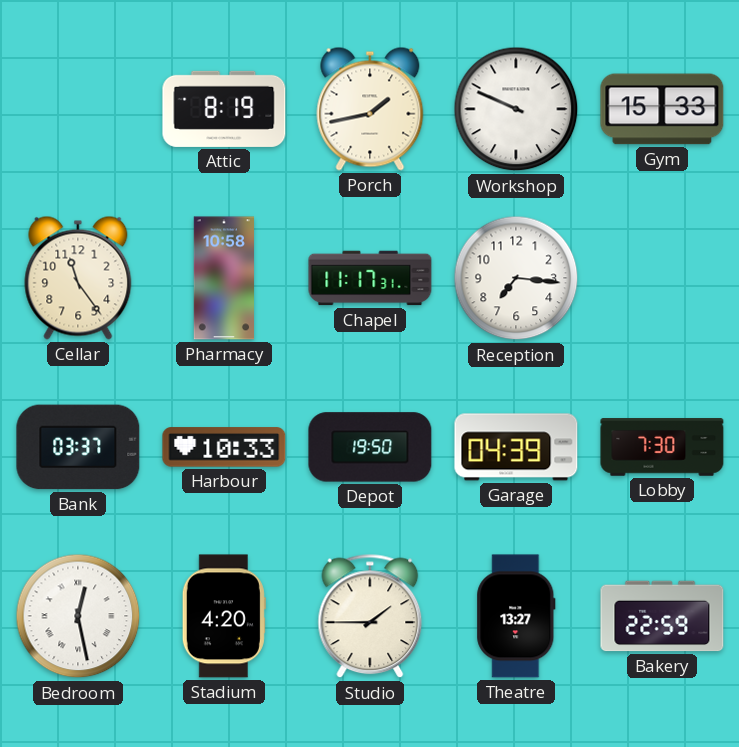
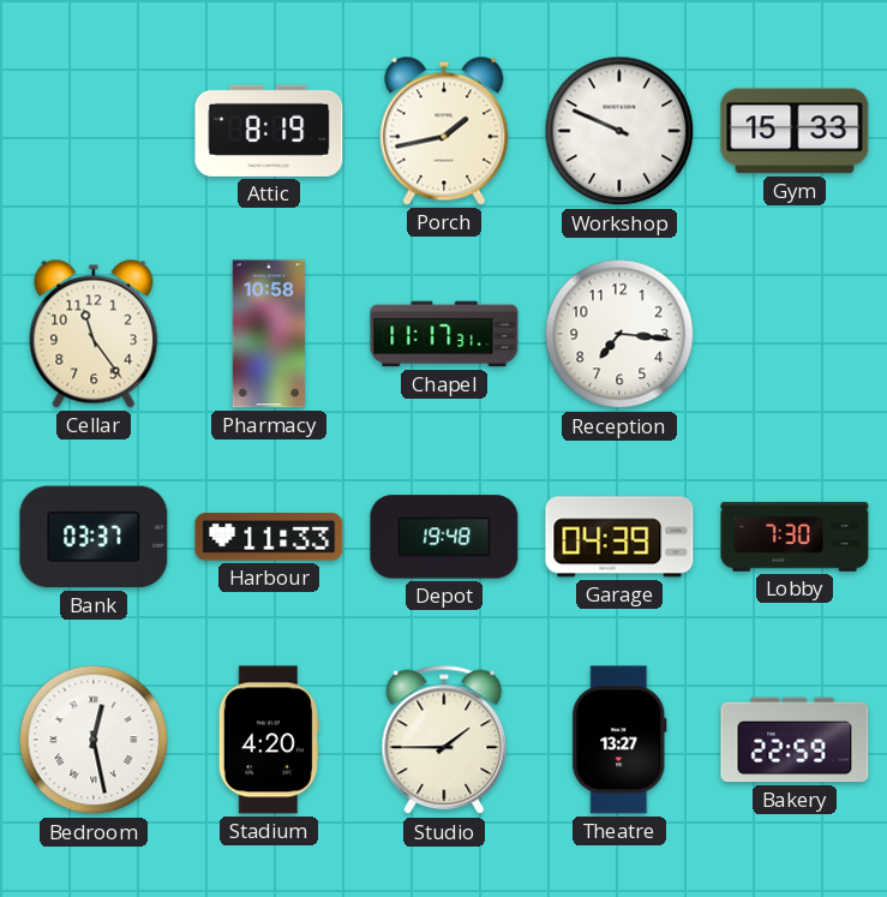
Harbour: 10:33 -> 11:33
Depot: 19:50 -> 19:48
